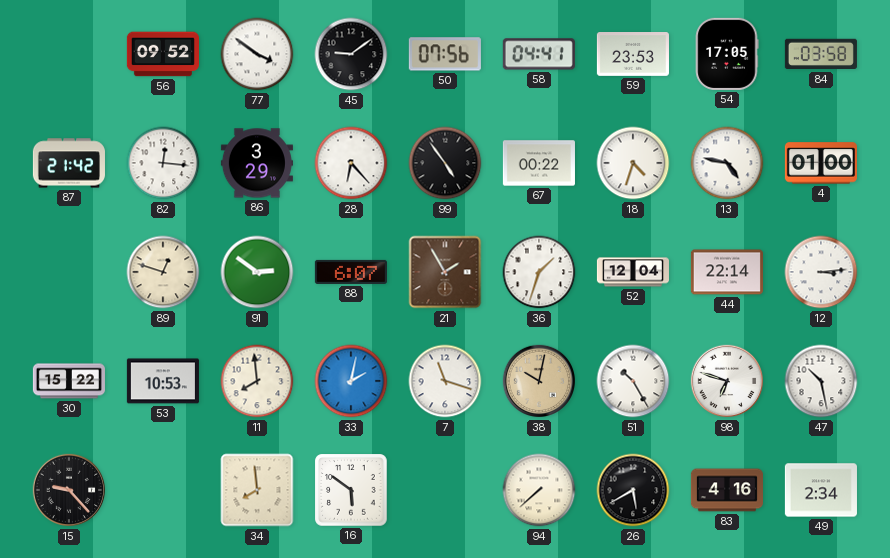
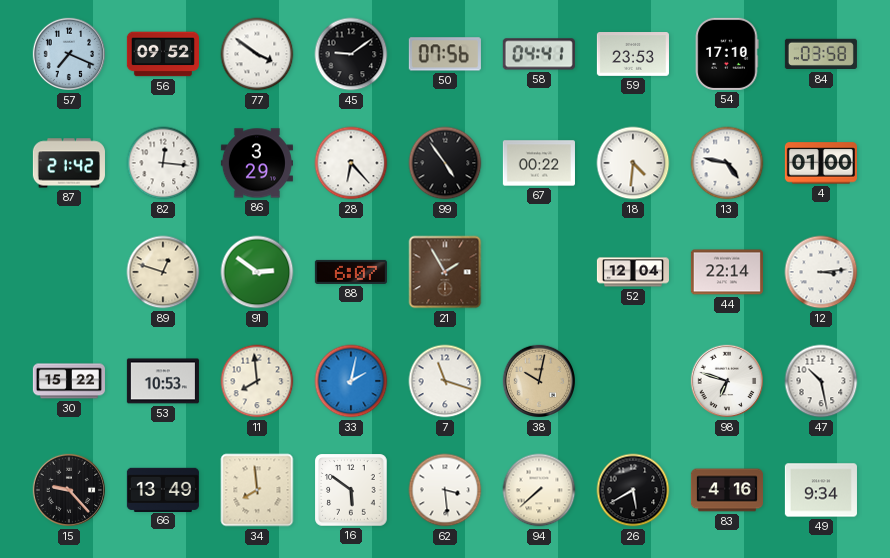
57: none -> 7:19
54: 17:05 -> 17:10
18: 4:33 -> 4:31
36: 1:33 -> none
51: 10:25 -> none
66: none -> 13:49
62: none -> 3:29
49: 2:34 -> 9:34
